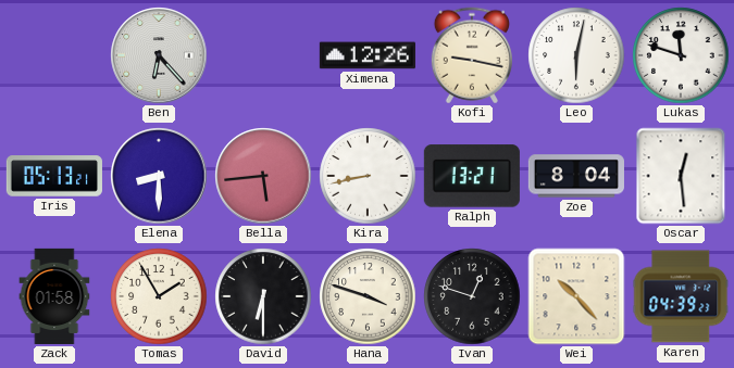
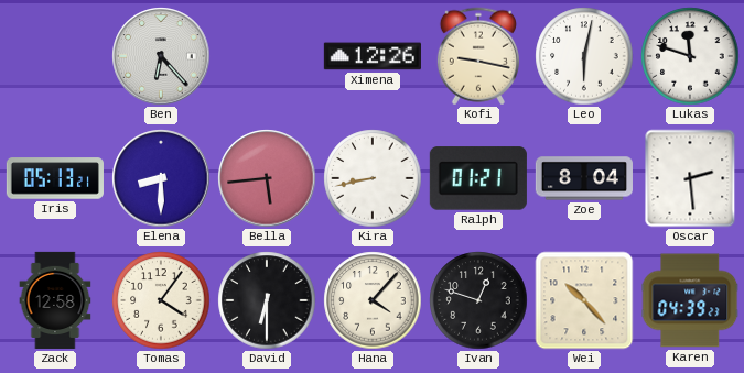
Ralph: 13:21 -> 01:21
Oscar: 12:29 -> 2:29
Zack: 01:58 -> 12:58
Tomas: 1:55 -> 4:06
Hana: 3:48 -> 4:07
